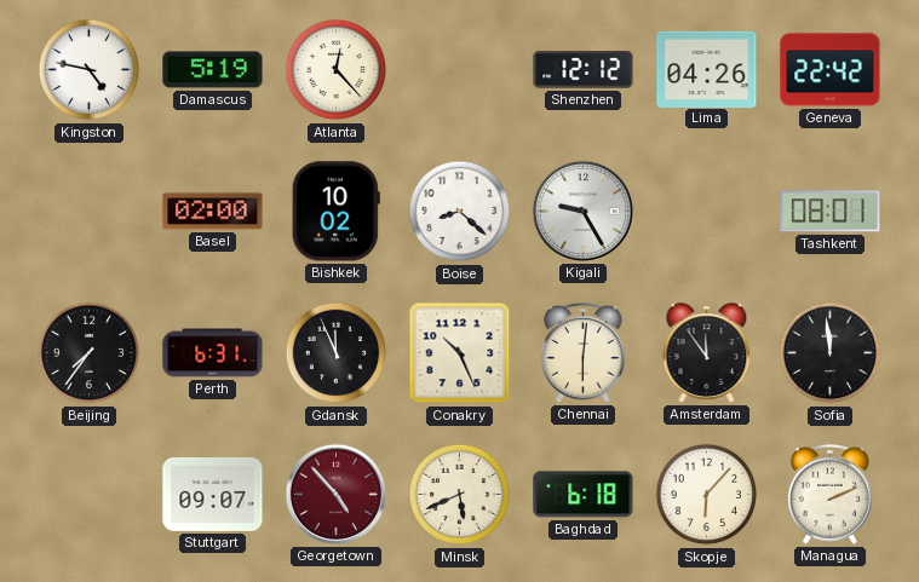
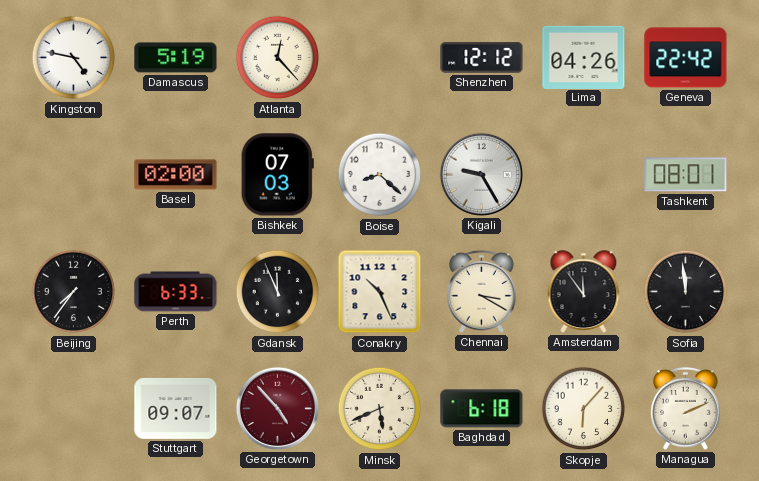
Bishkek: 10:02 -> 07:03
Perth: 6:31 -> 6:33
Chennai: 6:01 -> 3:20
